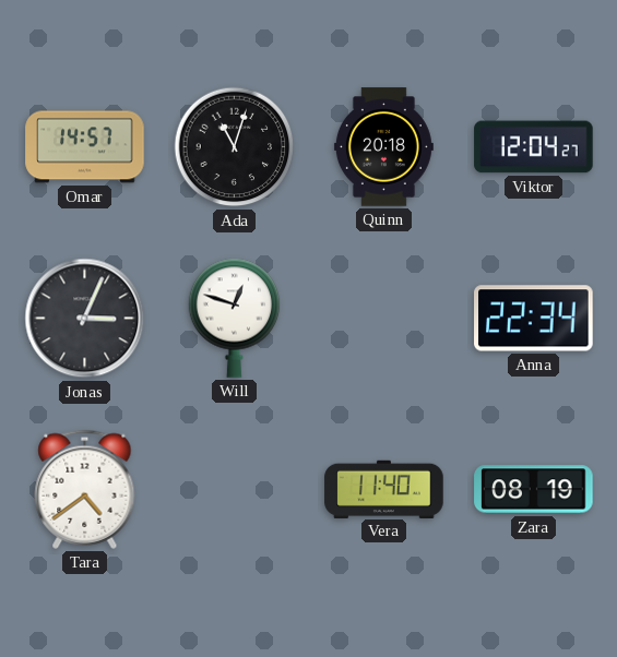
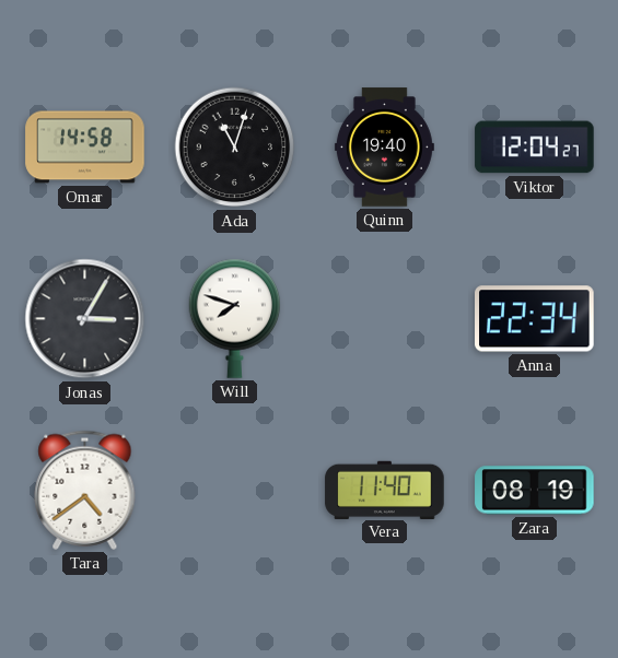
Omar: 14:57 -> 14:58
Quinn: 20:18 -> 19:40
Jonas: 3:04 -> 3:05
Will: 12:48 -> 7:48
